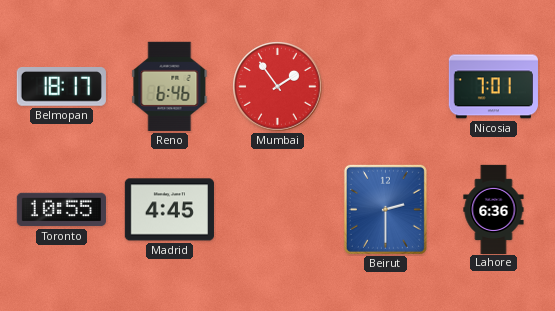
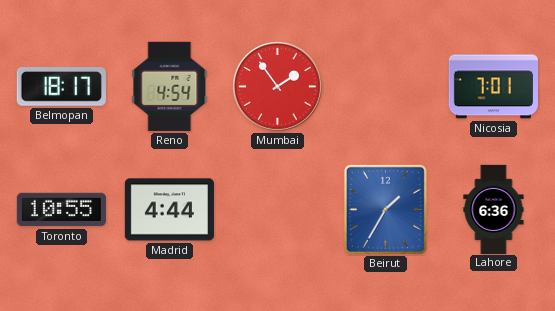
Reno: 6:46 -> 4:54
Madrid: 4:45 -> 4:44
Beirut: 2:30 -> 1:35
